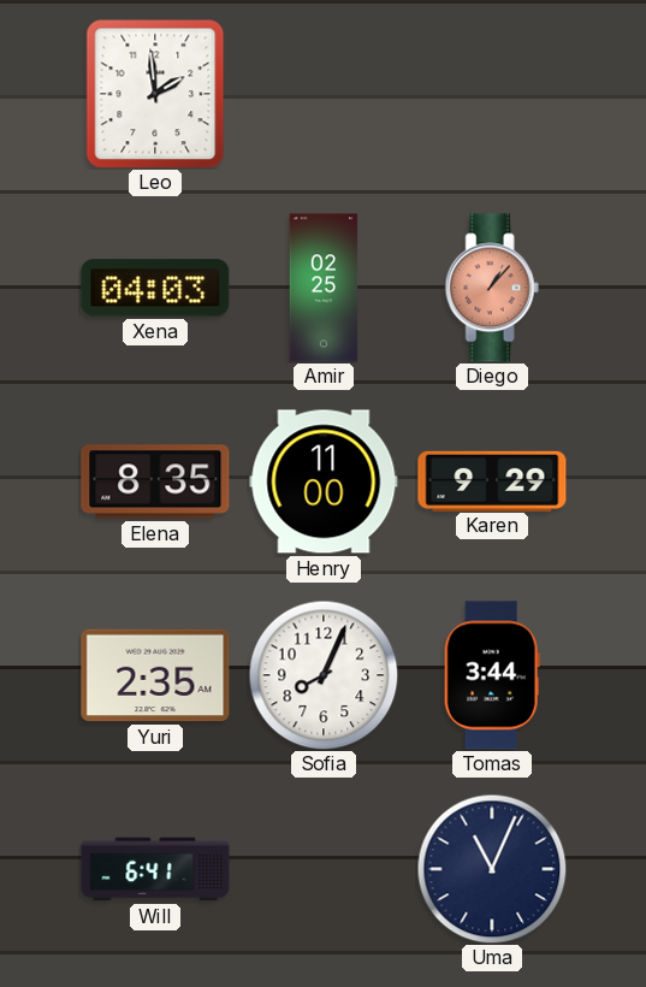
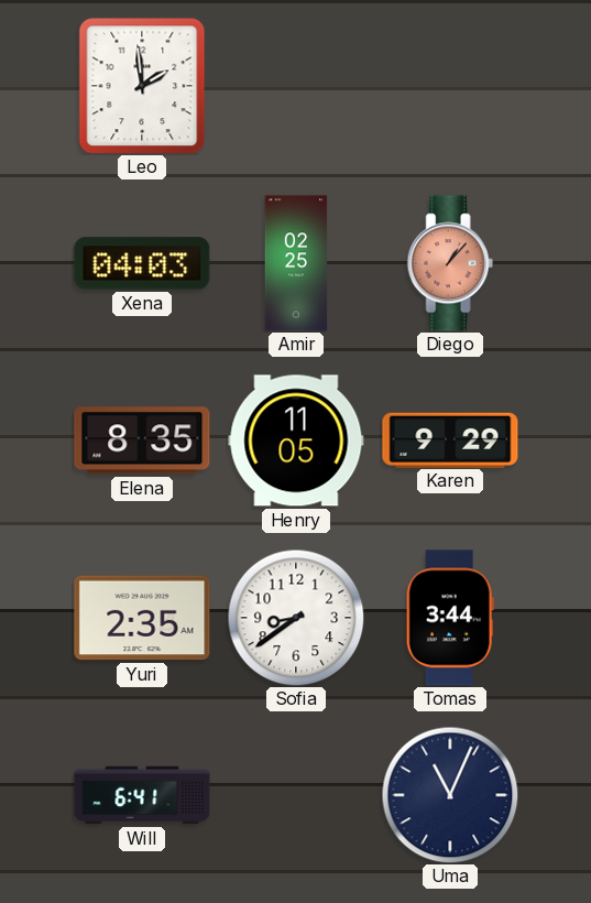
Henry: 11:00 -> 11:05
Sofia: 8:04 -> 8:39
